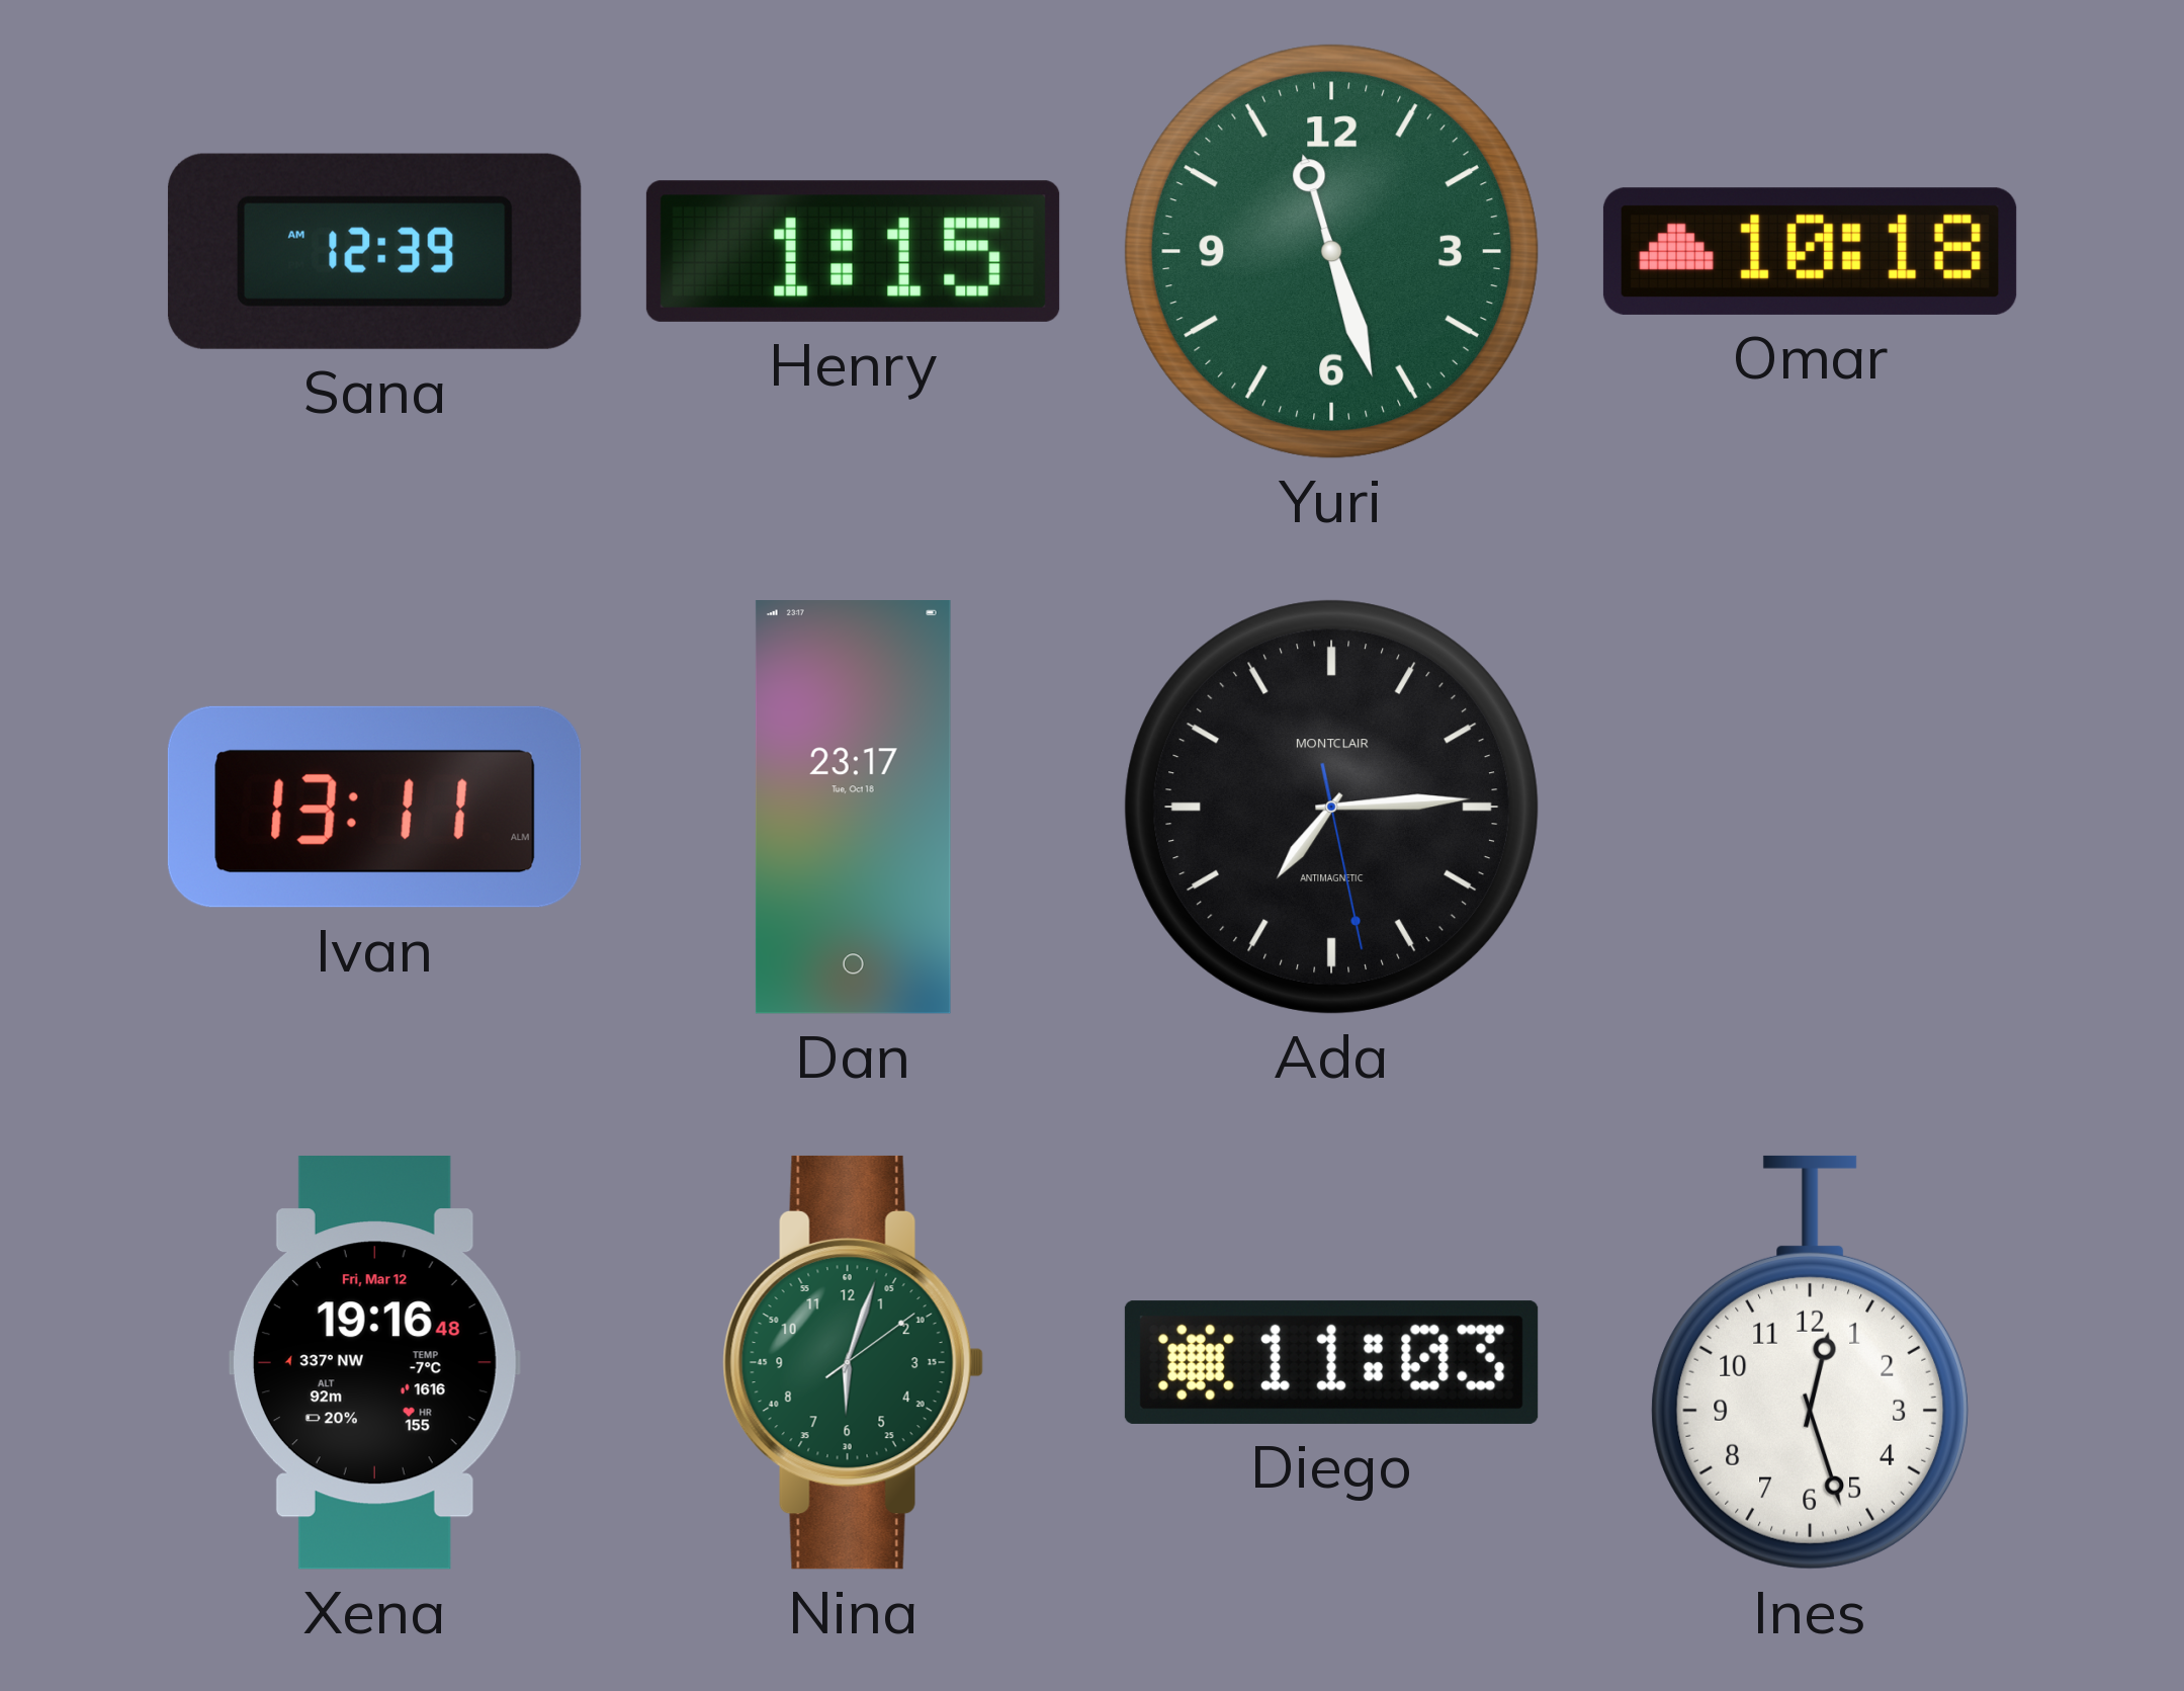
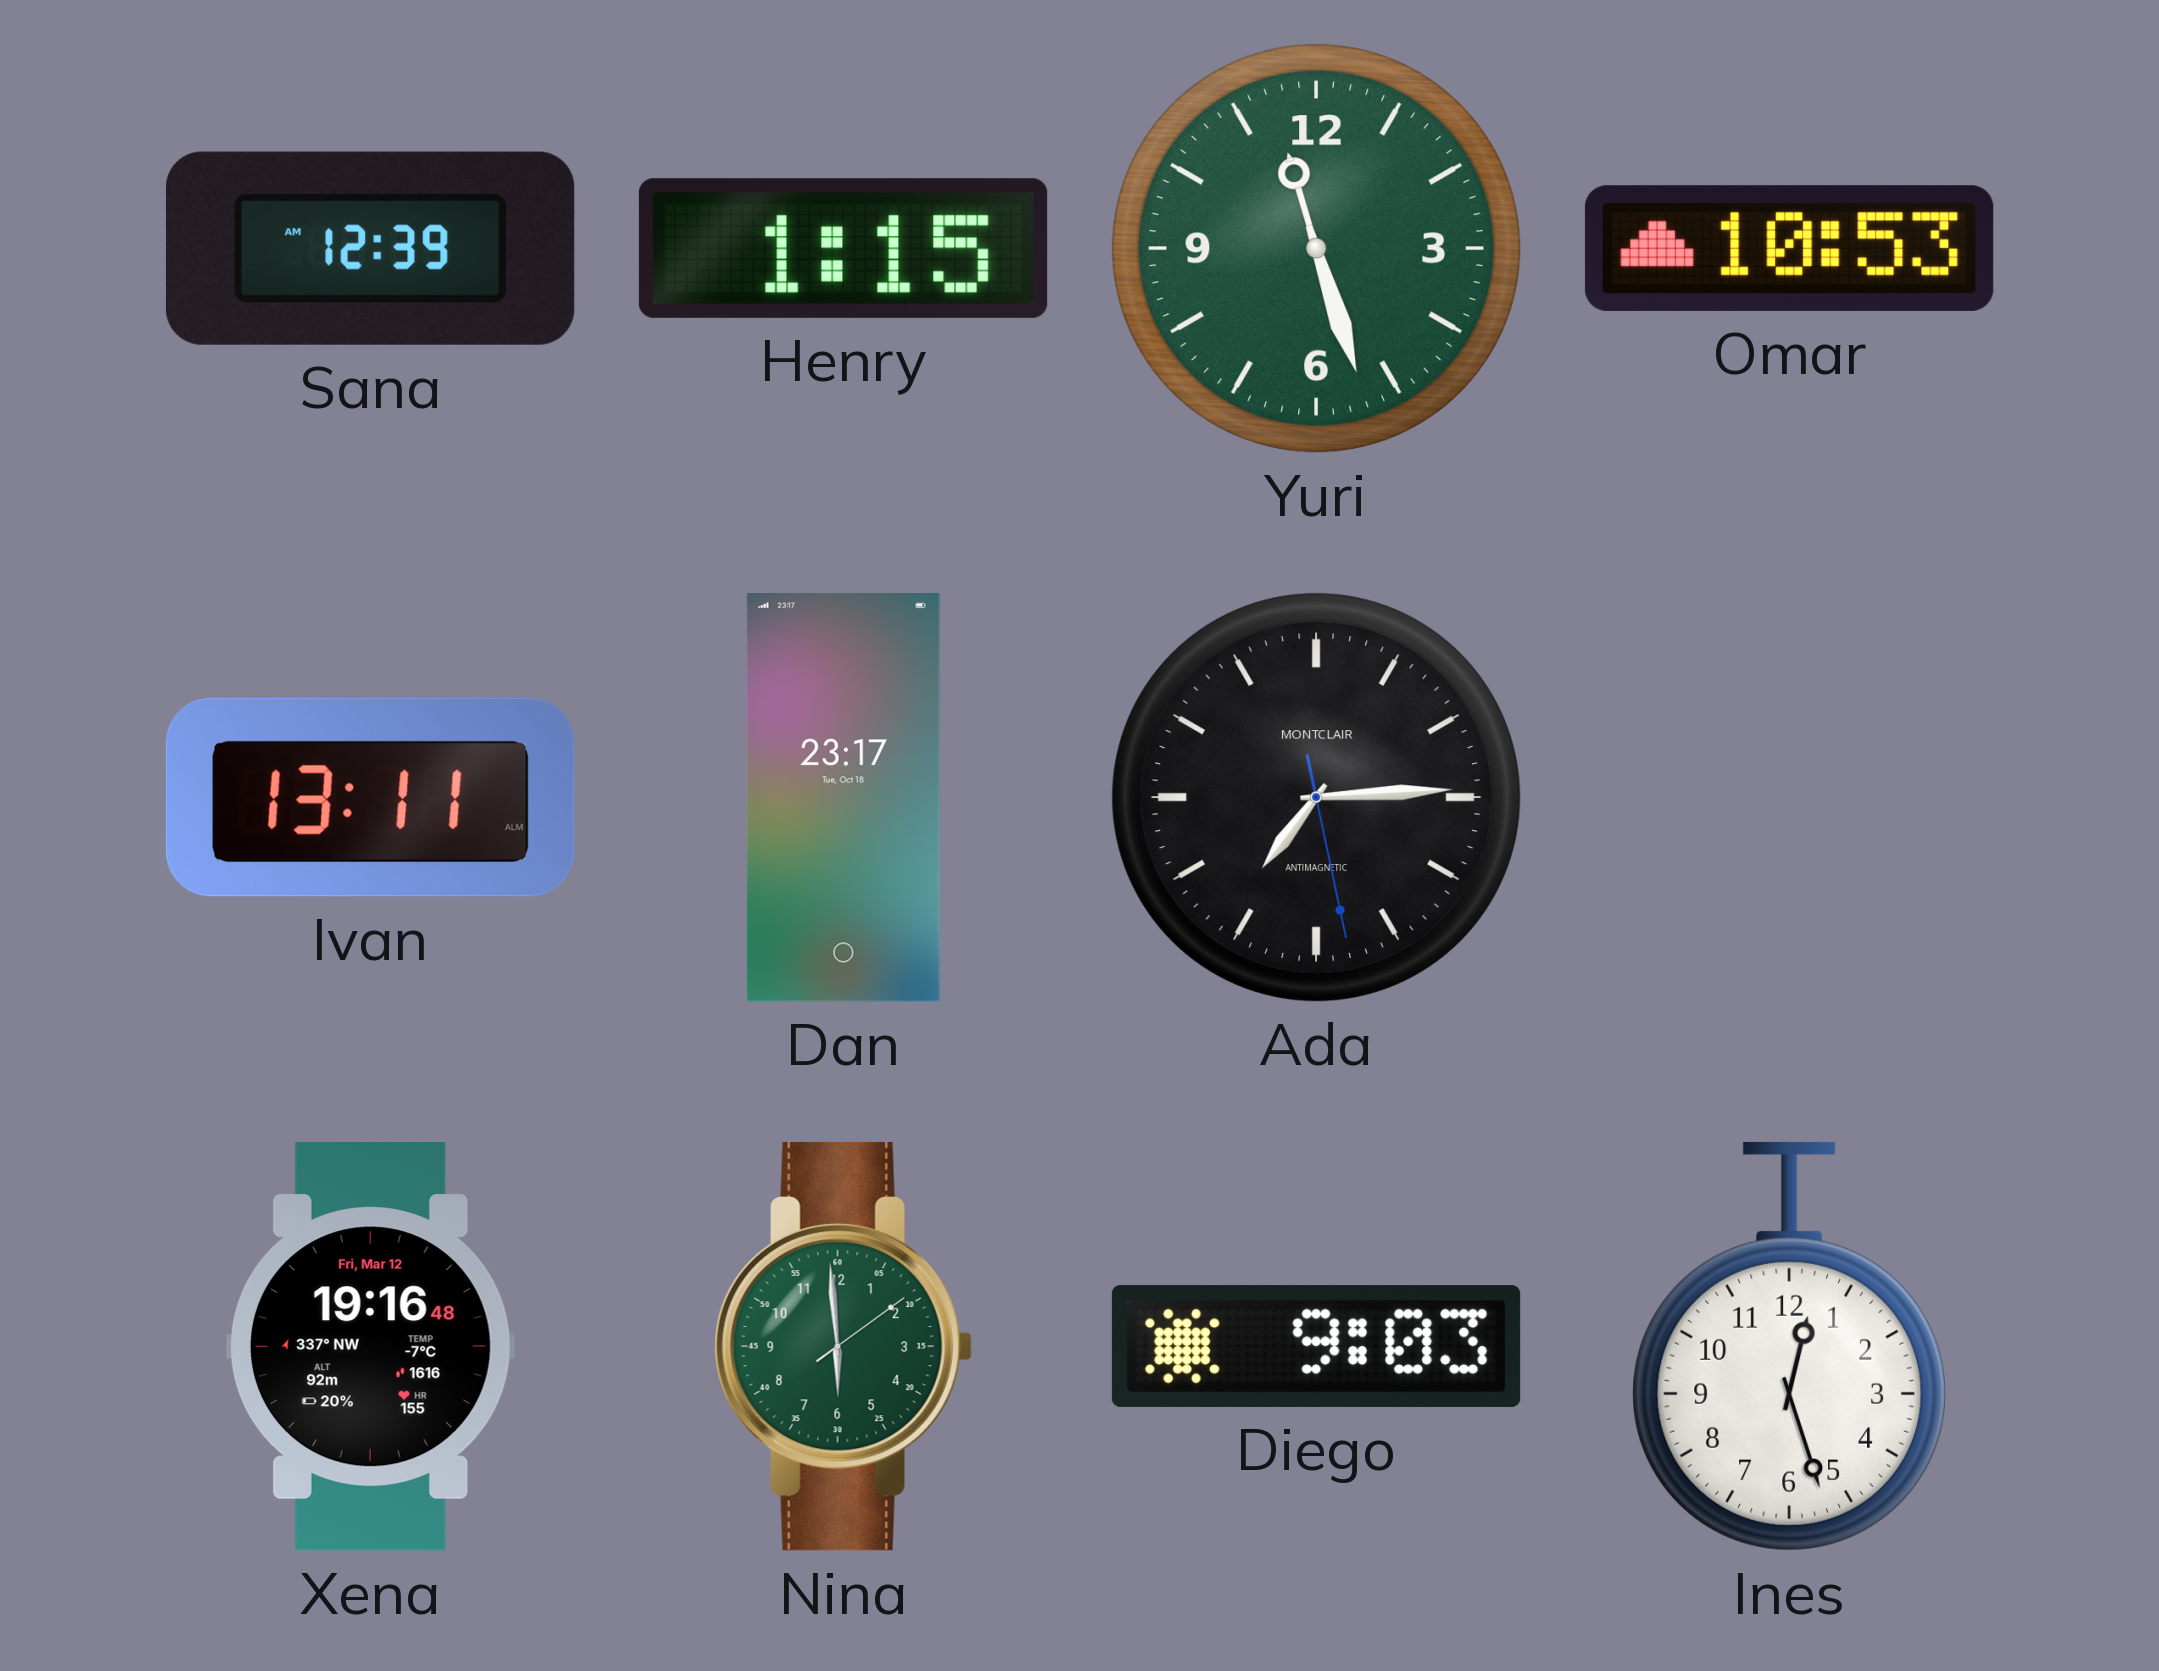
Omar: 10:18 -> 10:53
Nina: 6:03 -> 5:59
Diego: 11:03 -> 9:03
